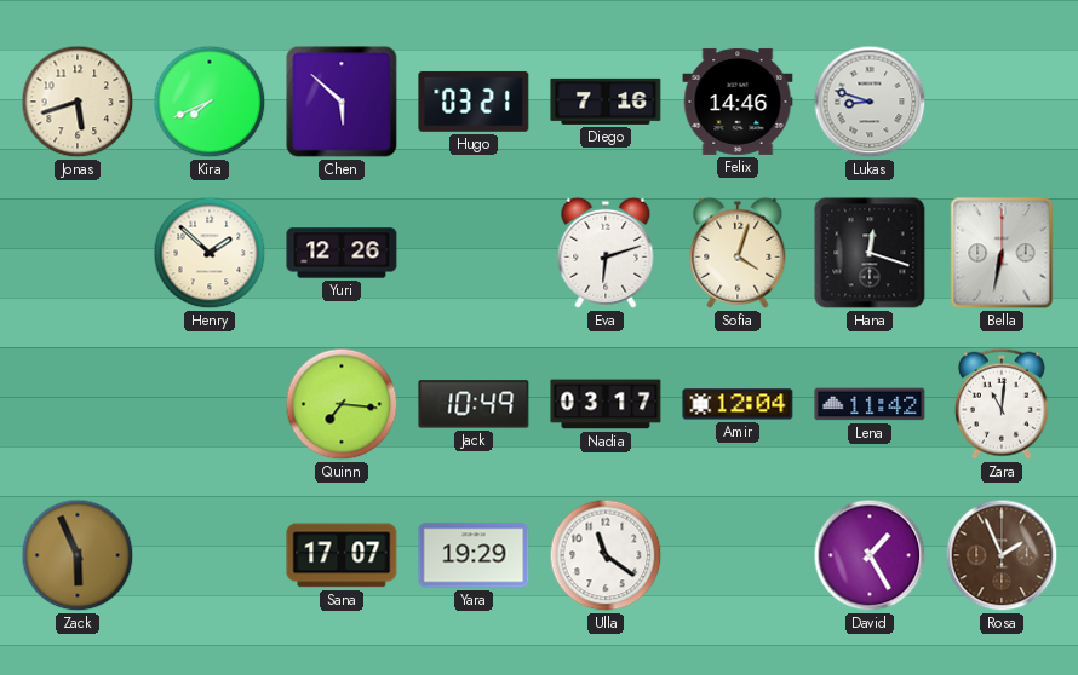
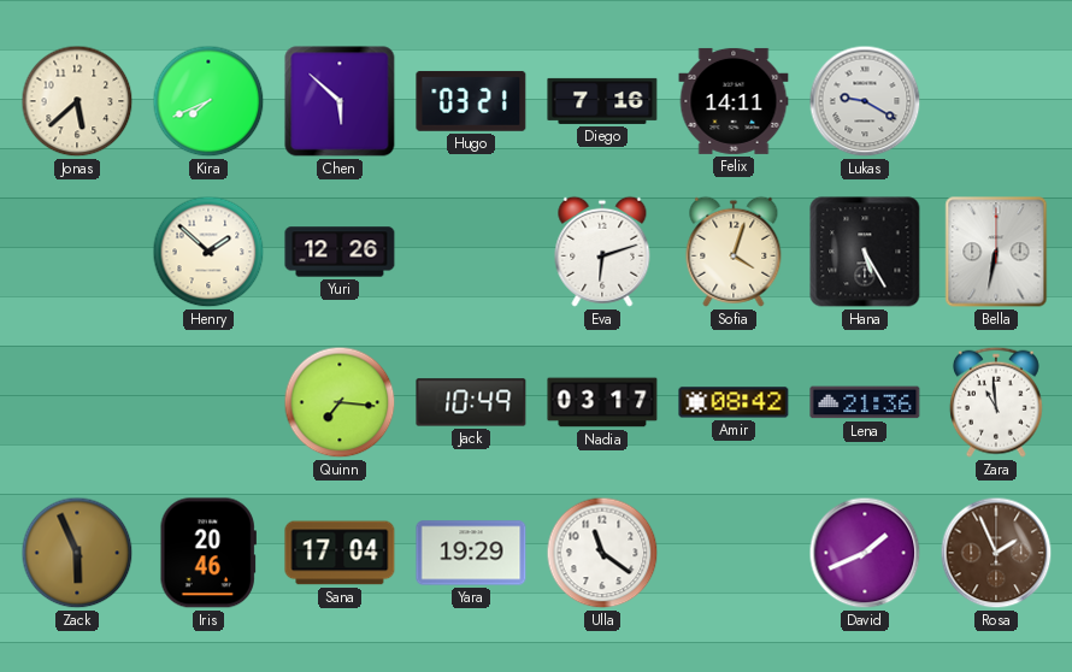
Jonas: 5:42 -> 5:38
Felix: 14:46 -> 14:11
Lukas: 8:48 -> 9:20
Hana: 12:18 -> 5:25
Amir: 12:04 -> 08:42
Lena: 11:42 -> 21:36
Zara: 11:01 -> 10:59
Iris: none -> 20:46
Sana: 17:07 -> 17:04
David: 1:25 -> 1:41
